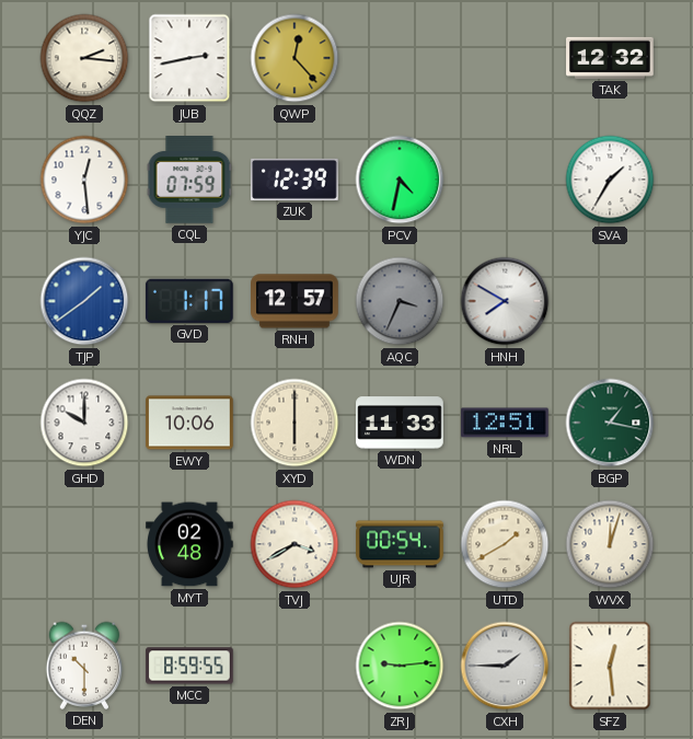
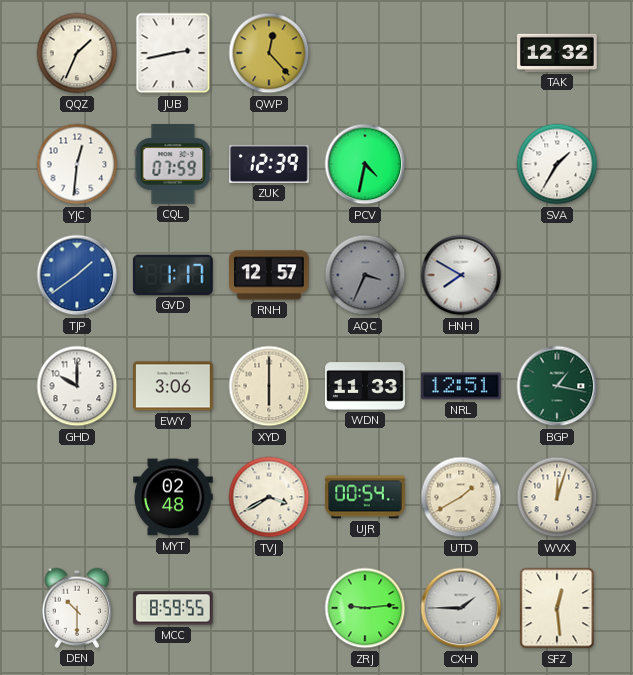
QQZ: 2:16 -> 1:34
YJC: 12:29 -> 12:31
EWY: 10:06 -> 3:06
